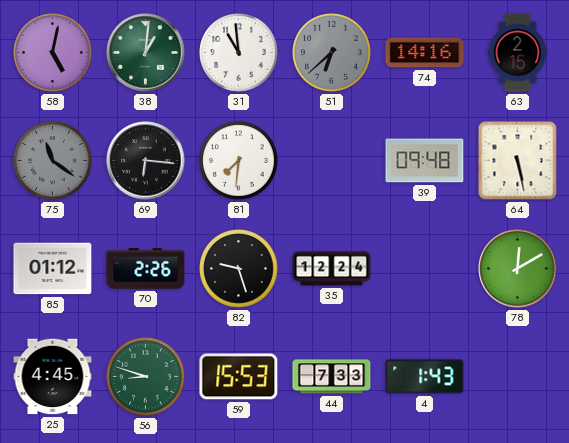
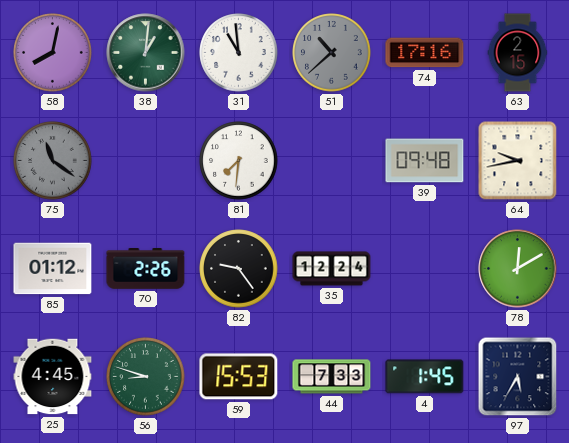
58: 5:02 -> 8:02
51: 6:38 -> 10:38
74: 14:16 -> 17:16
69: 6:16 -> none
64: 5:28 -> 9:43
82: 9:27 -> 9:24
4: 1:43 -> 1:45
97: none -> 5:35
